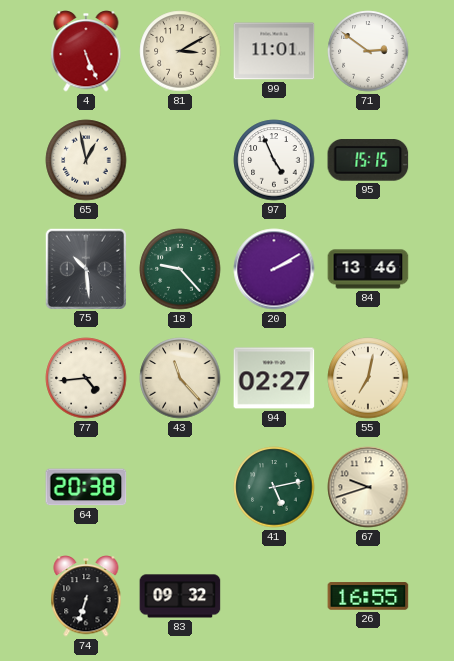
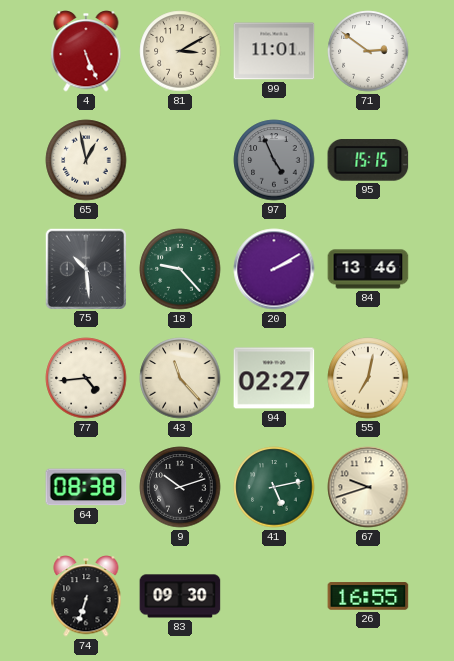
97 dial: white -> grey
64: 20:38 -> 08:38
9: none -> 10:12
83: 09:32 -> 09:30
